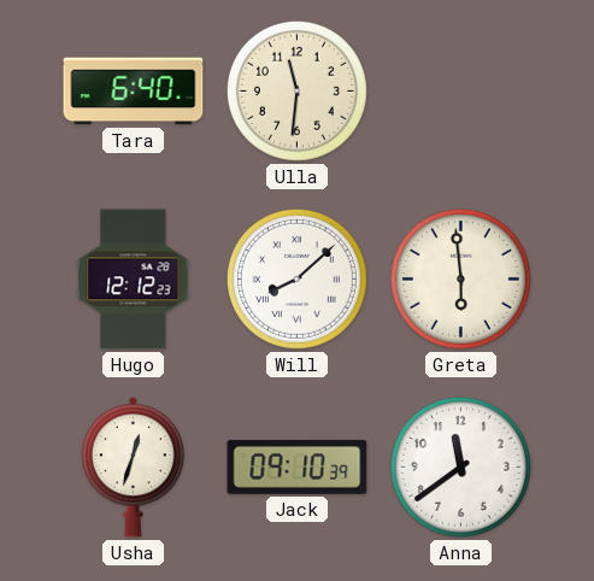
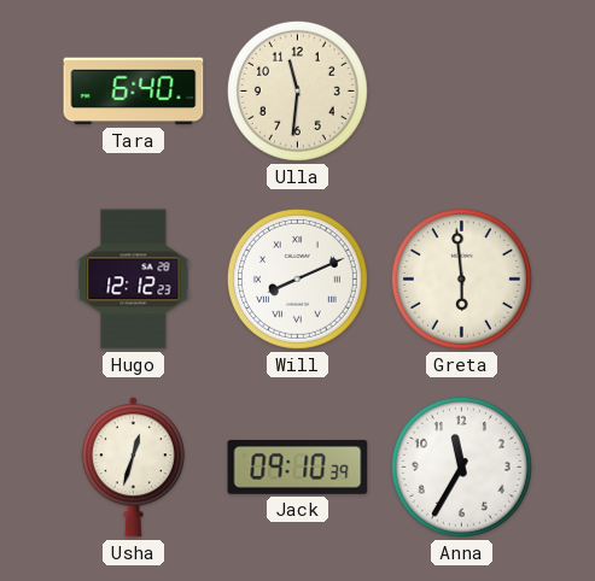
Will: 8:08 -> 8:11
Anna: 11:39 -> 11:35
